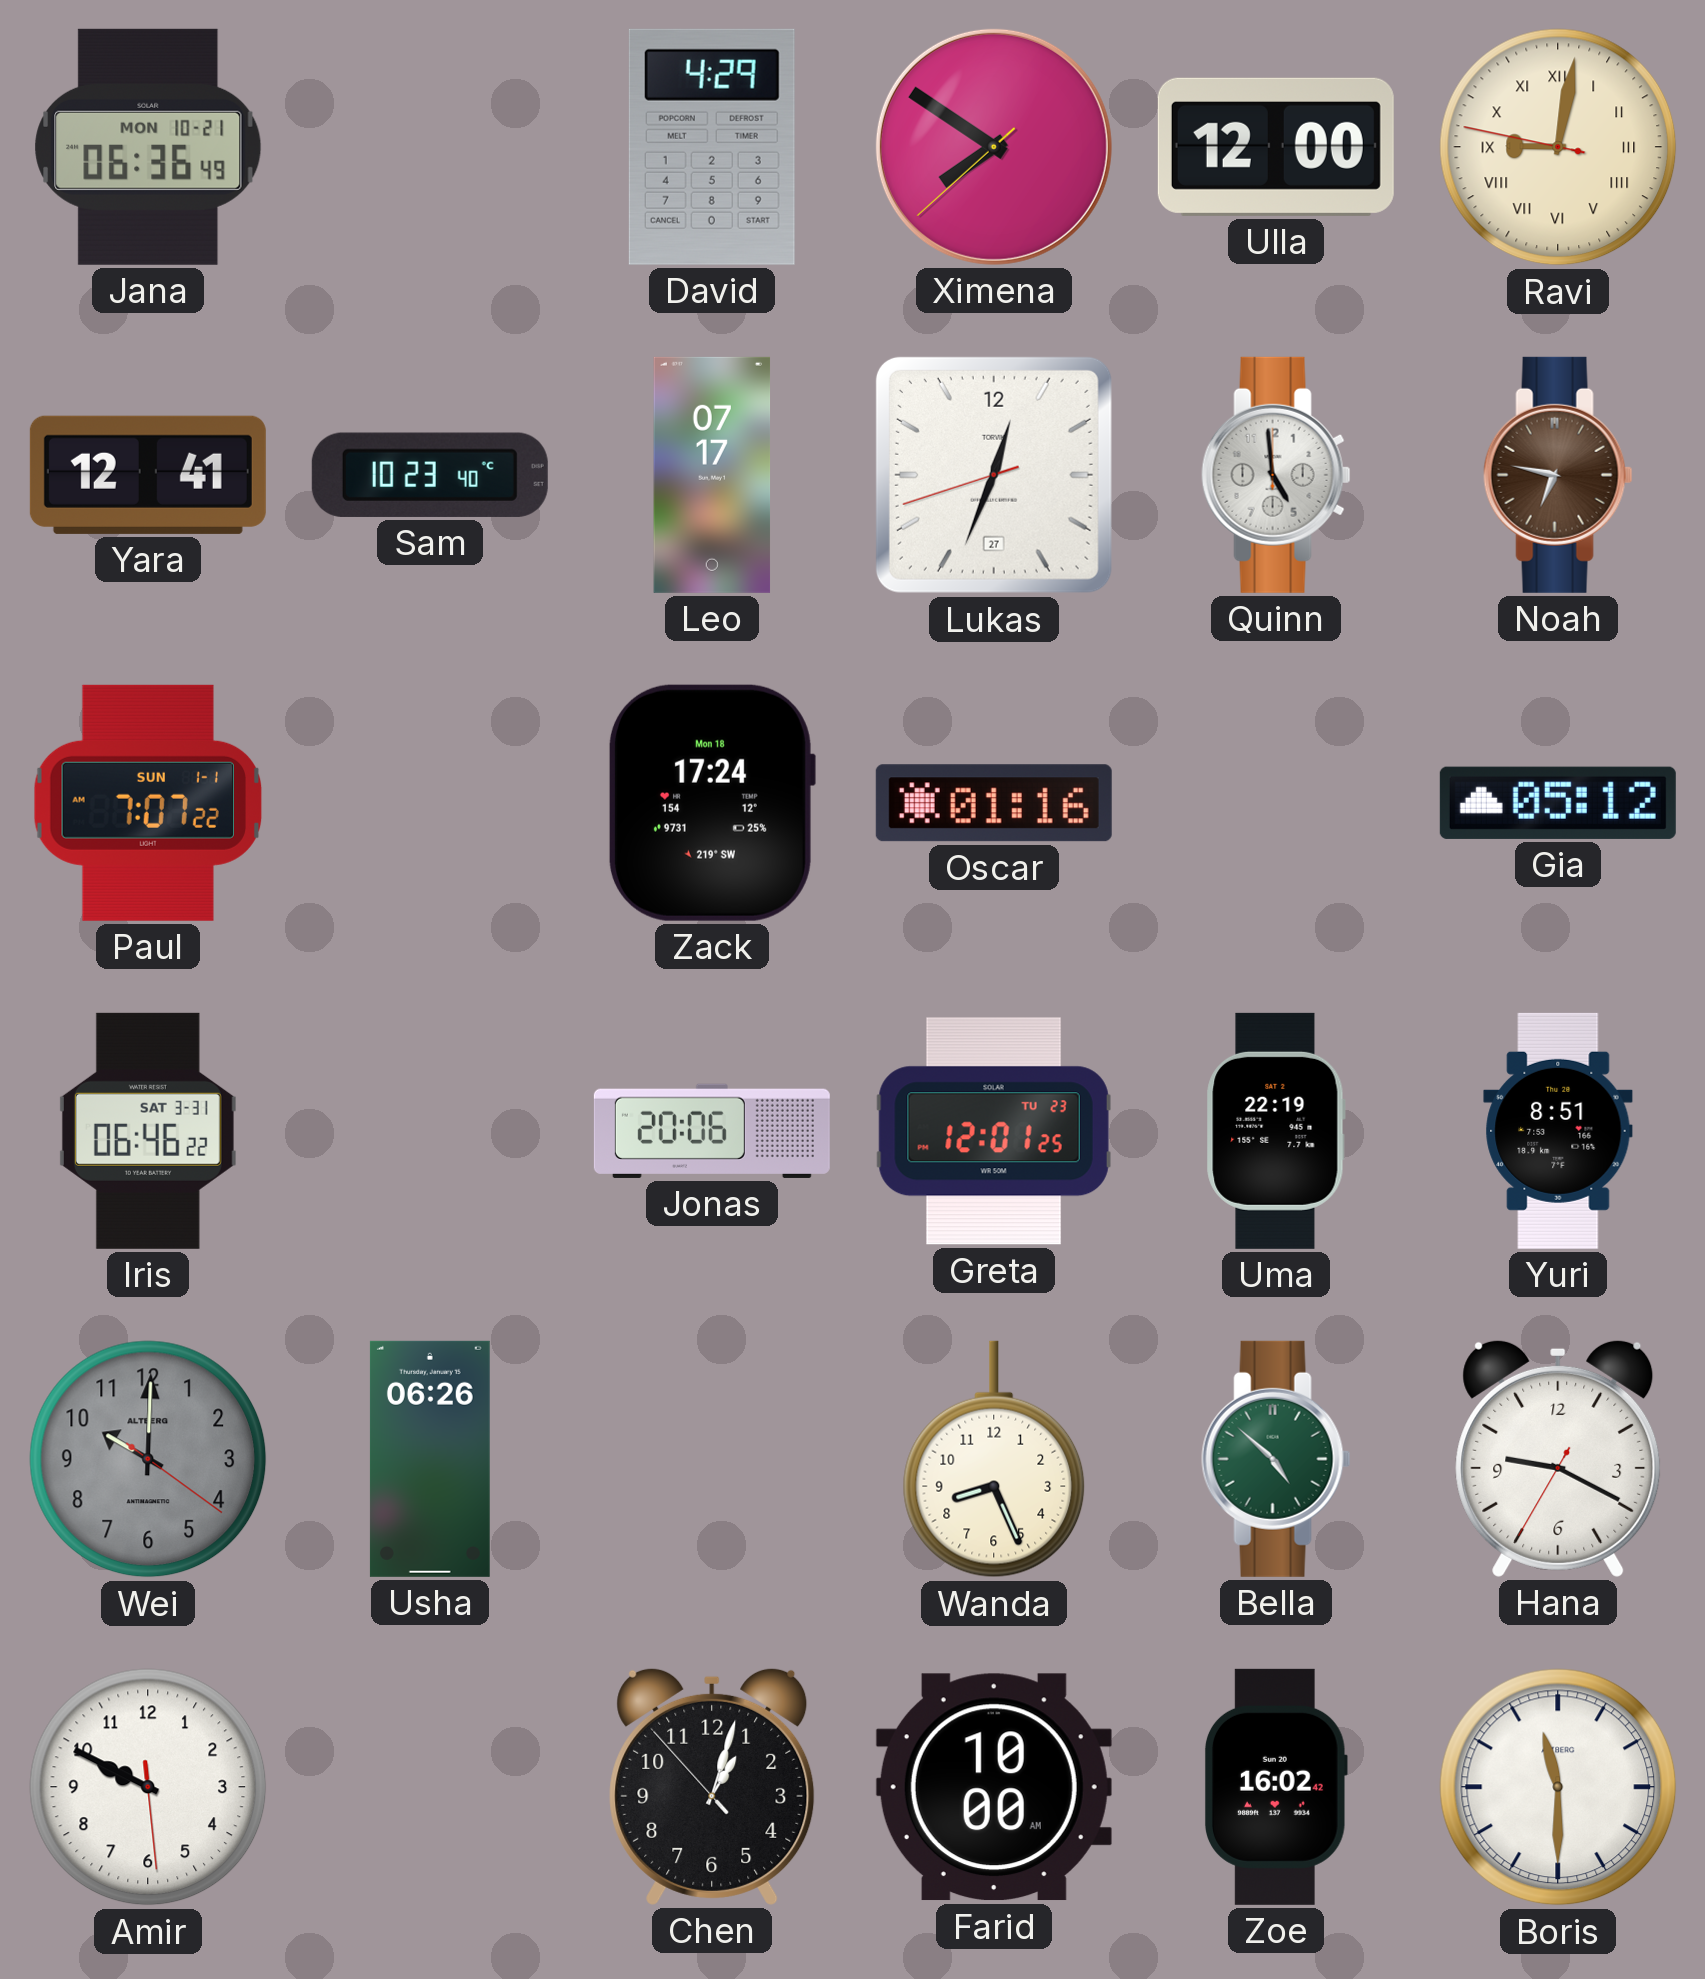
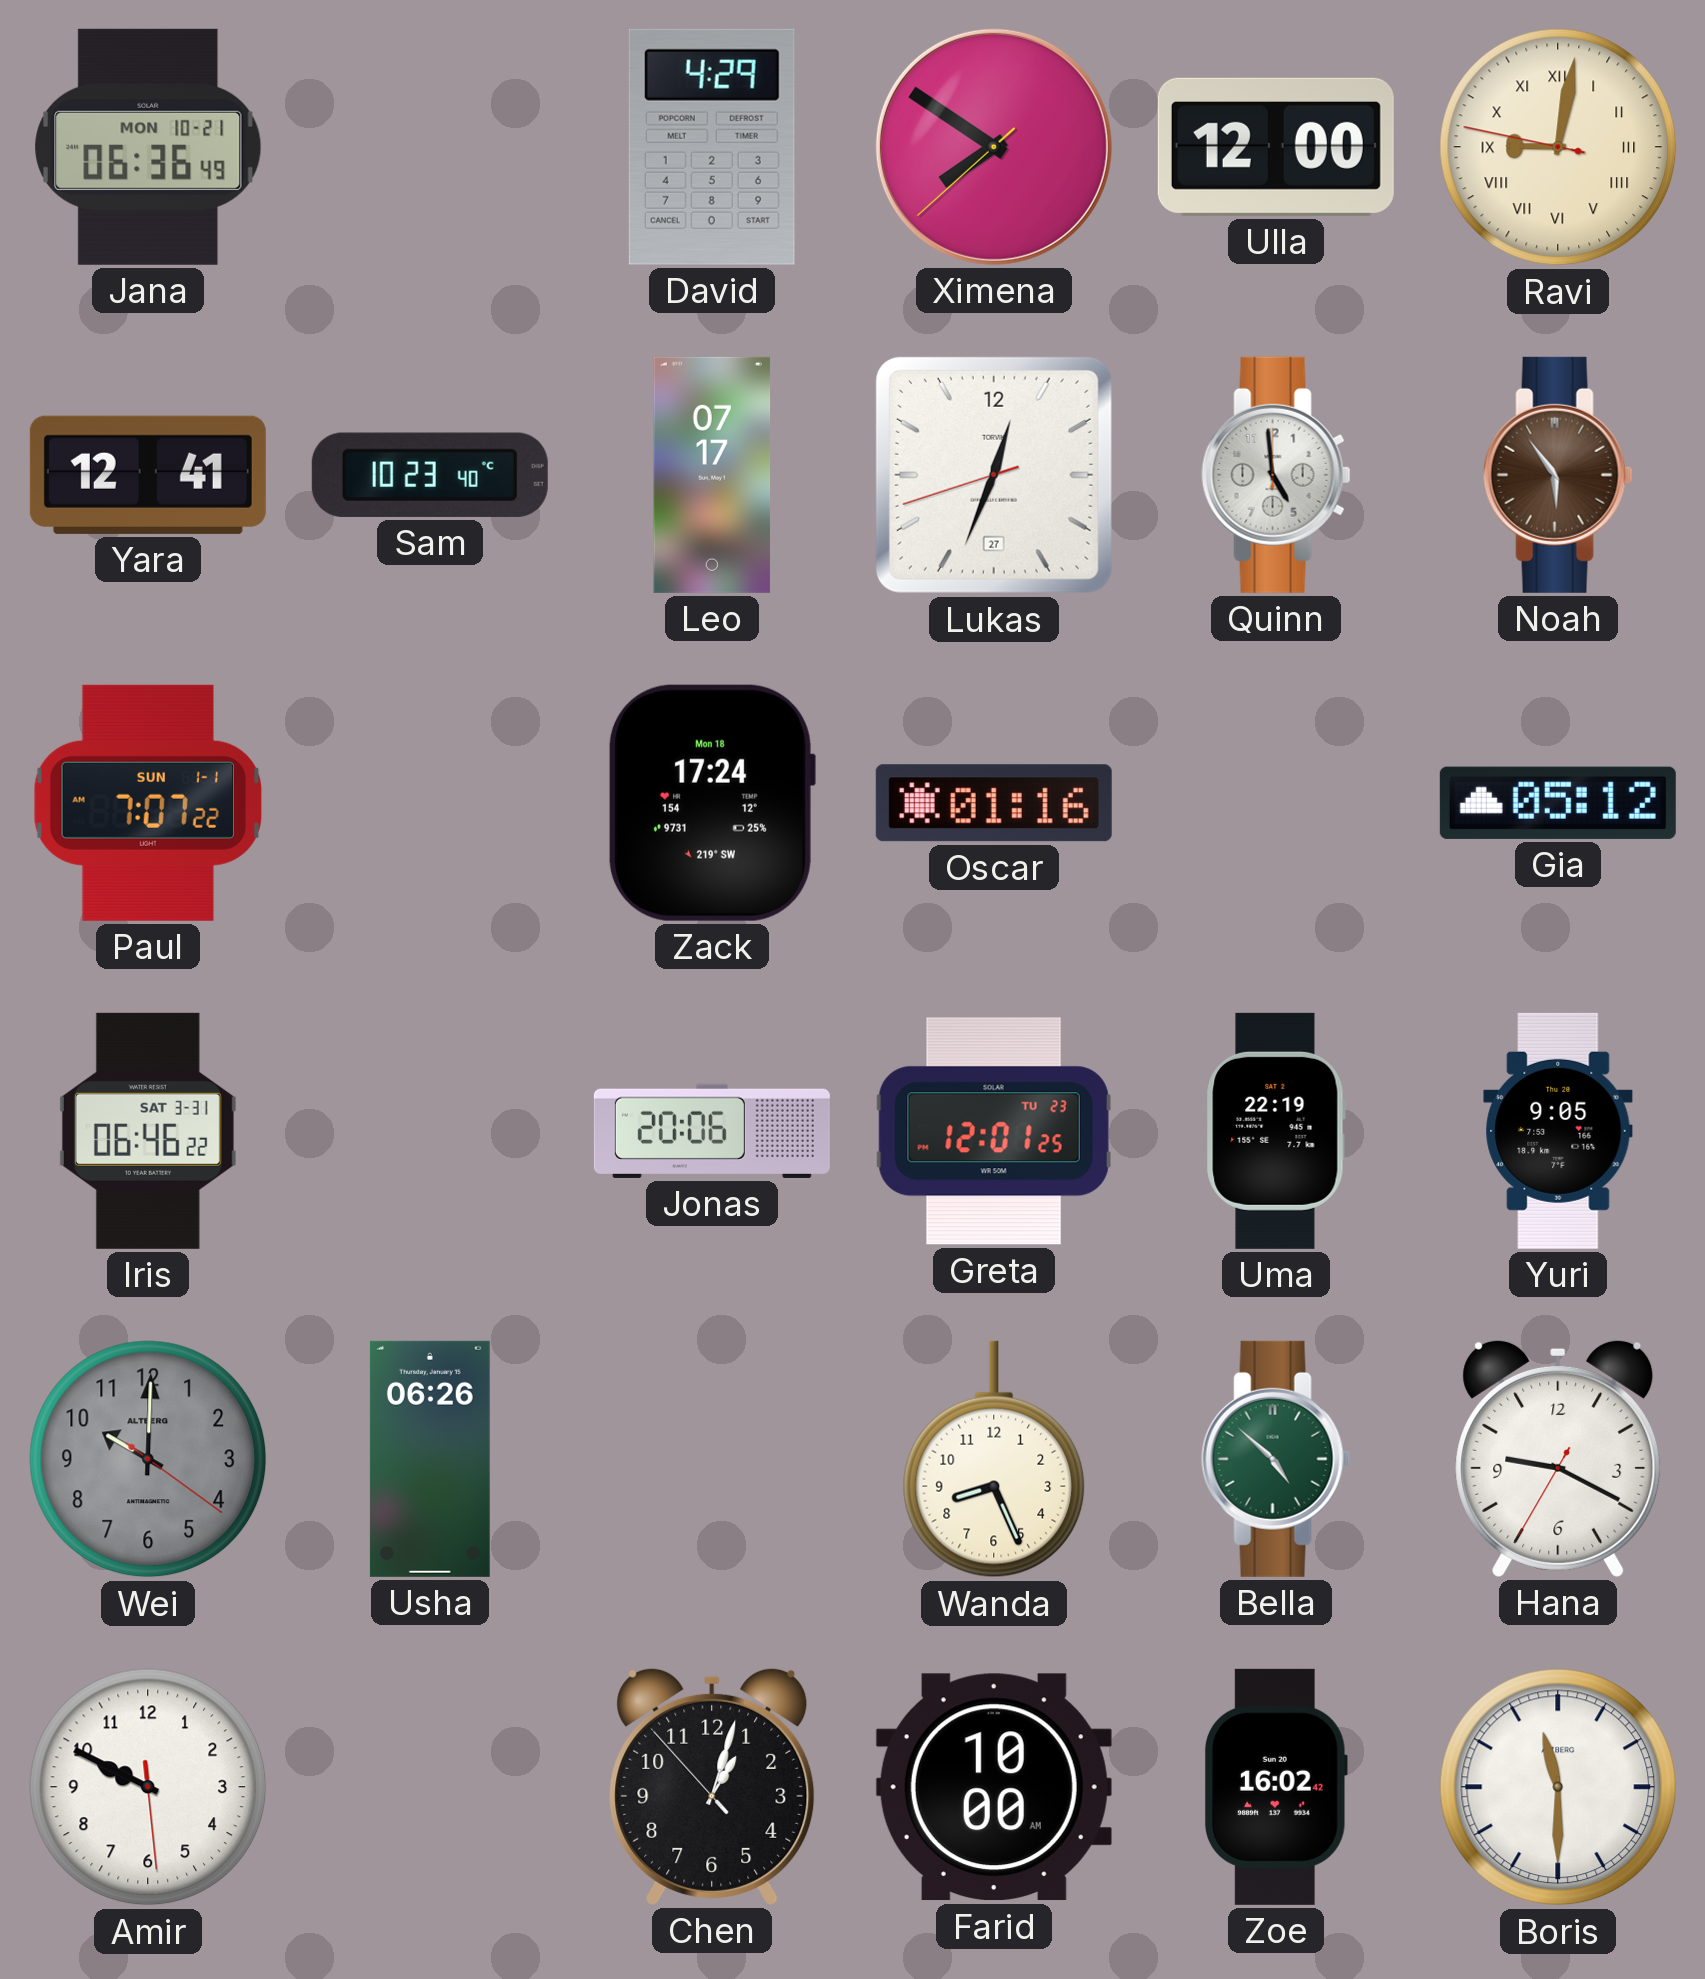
Noah: 6:47 -> 5:54
Yuri: 8:51 -> 9:05
